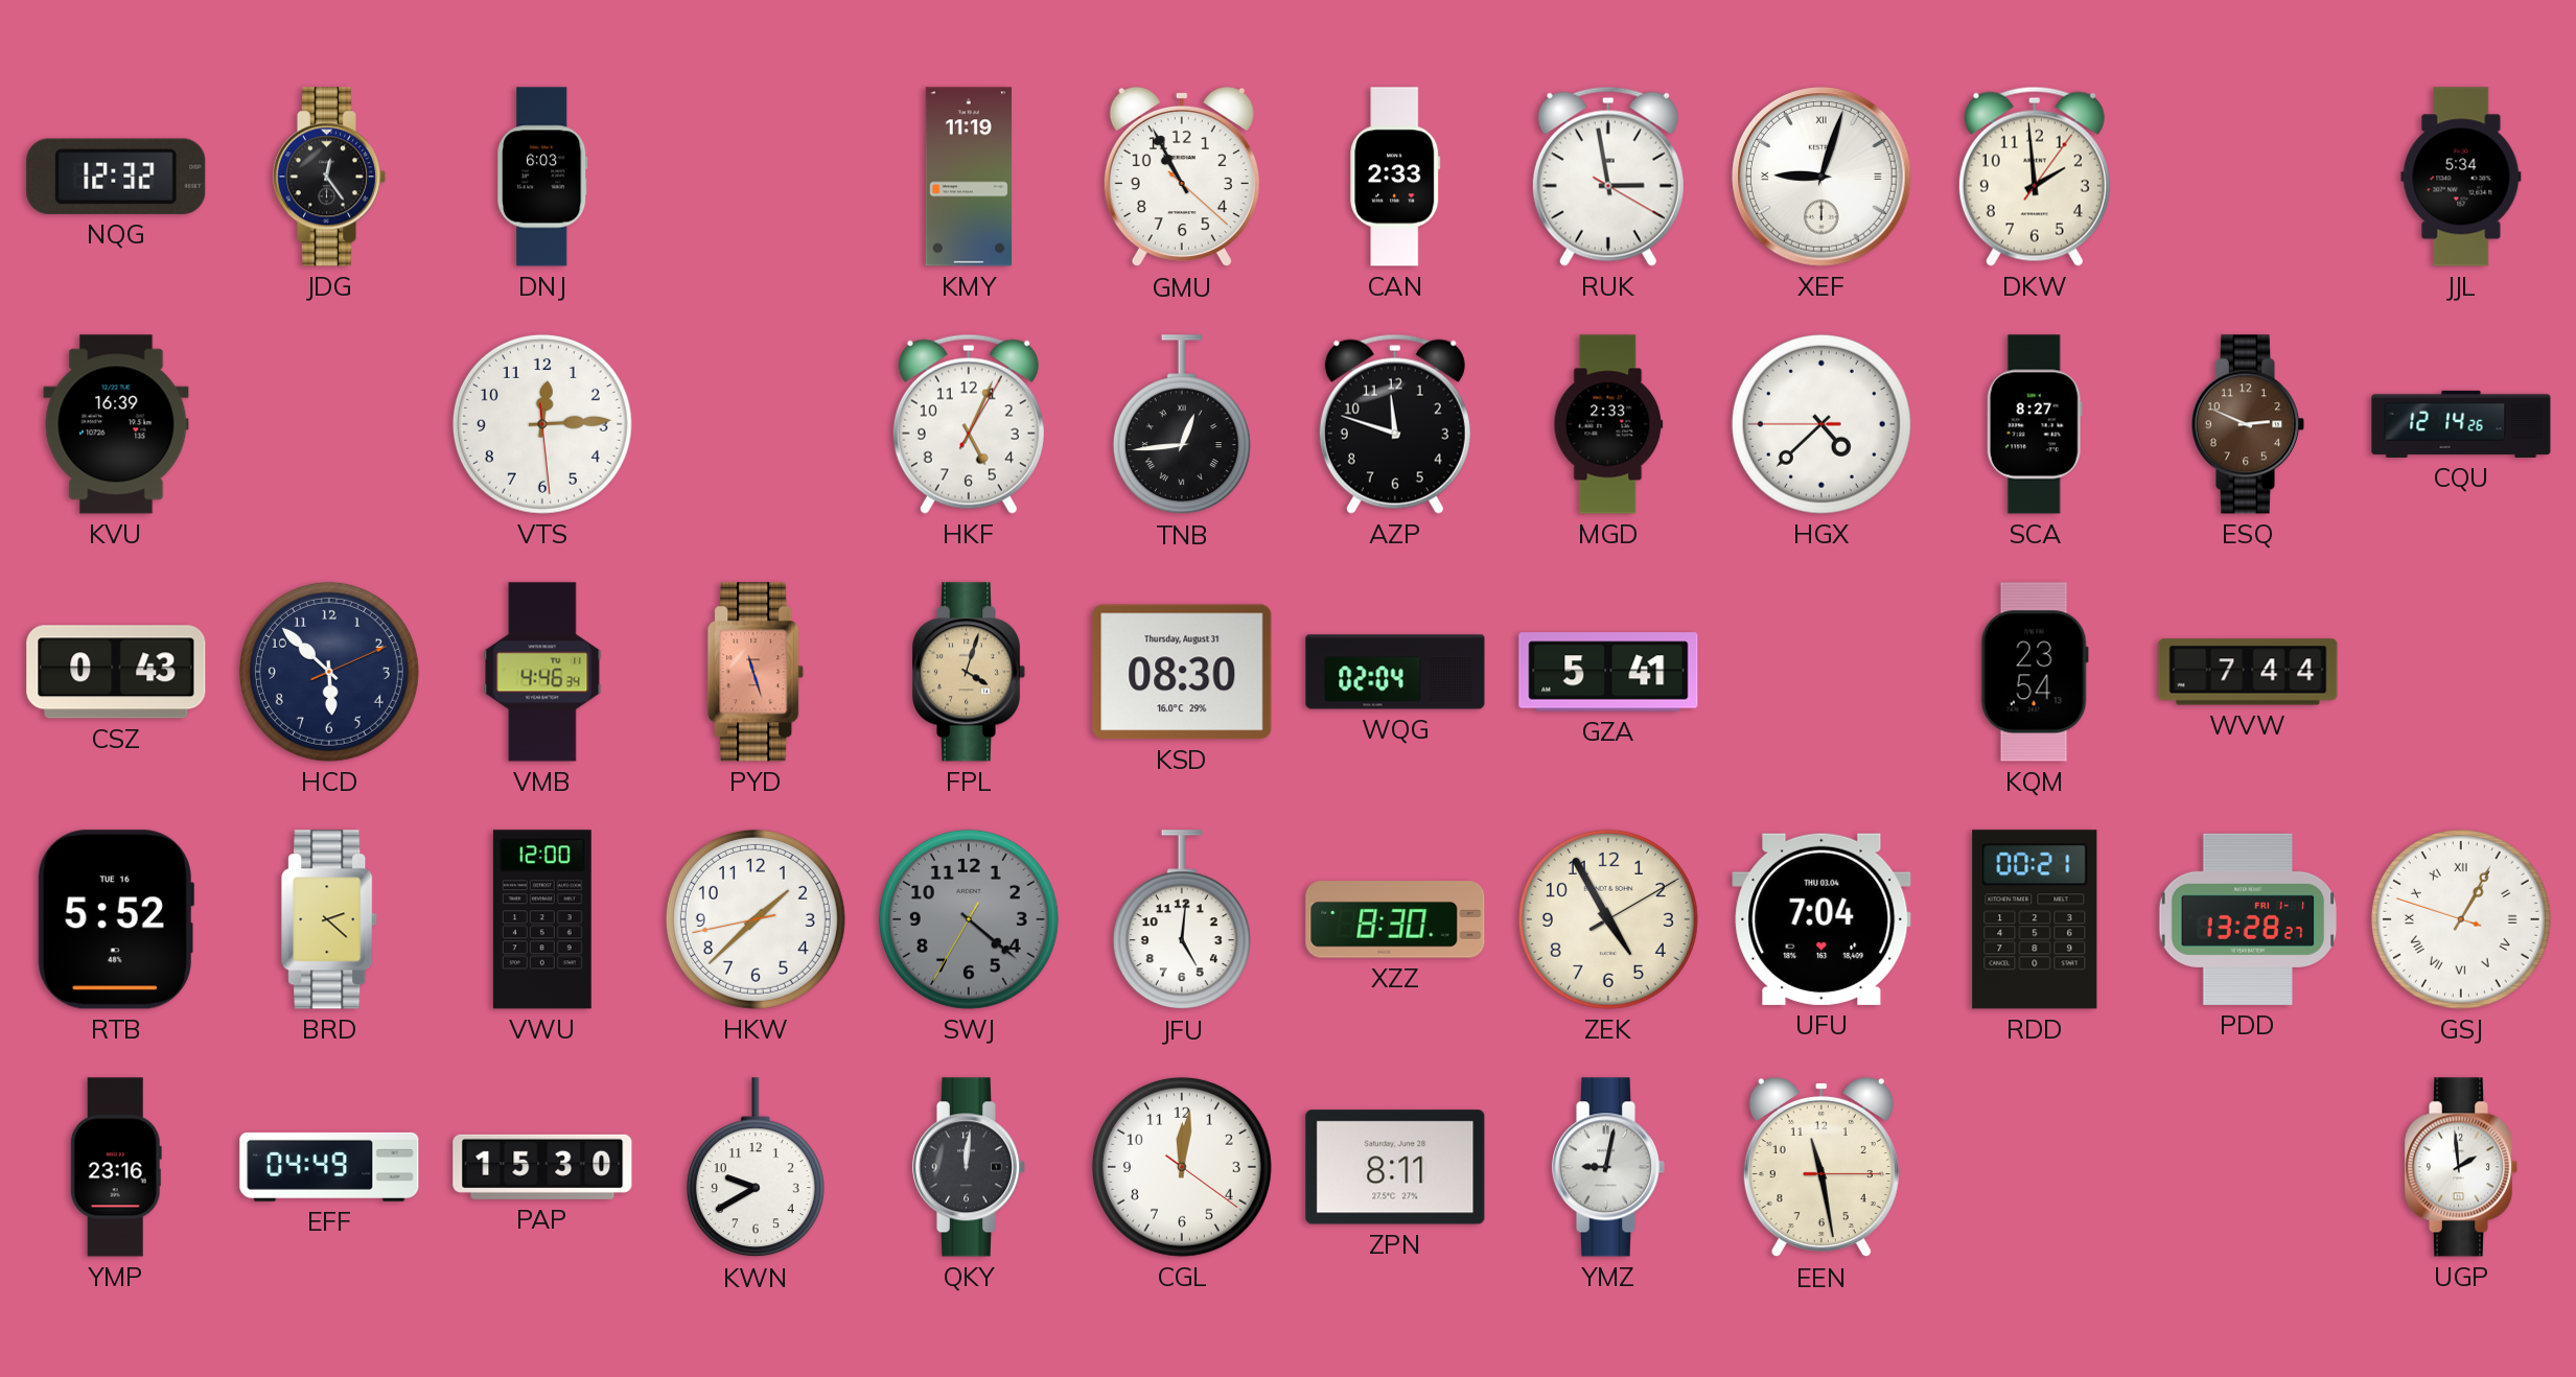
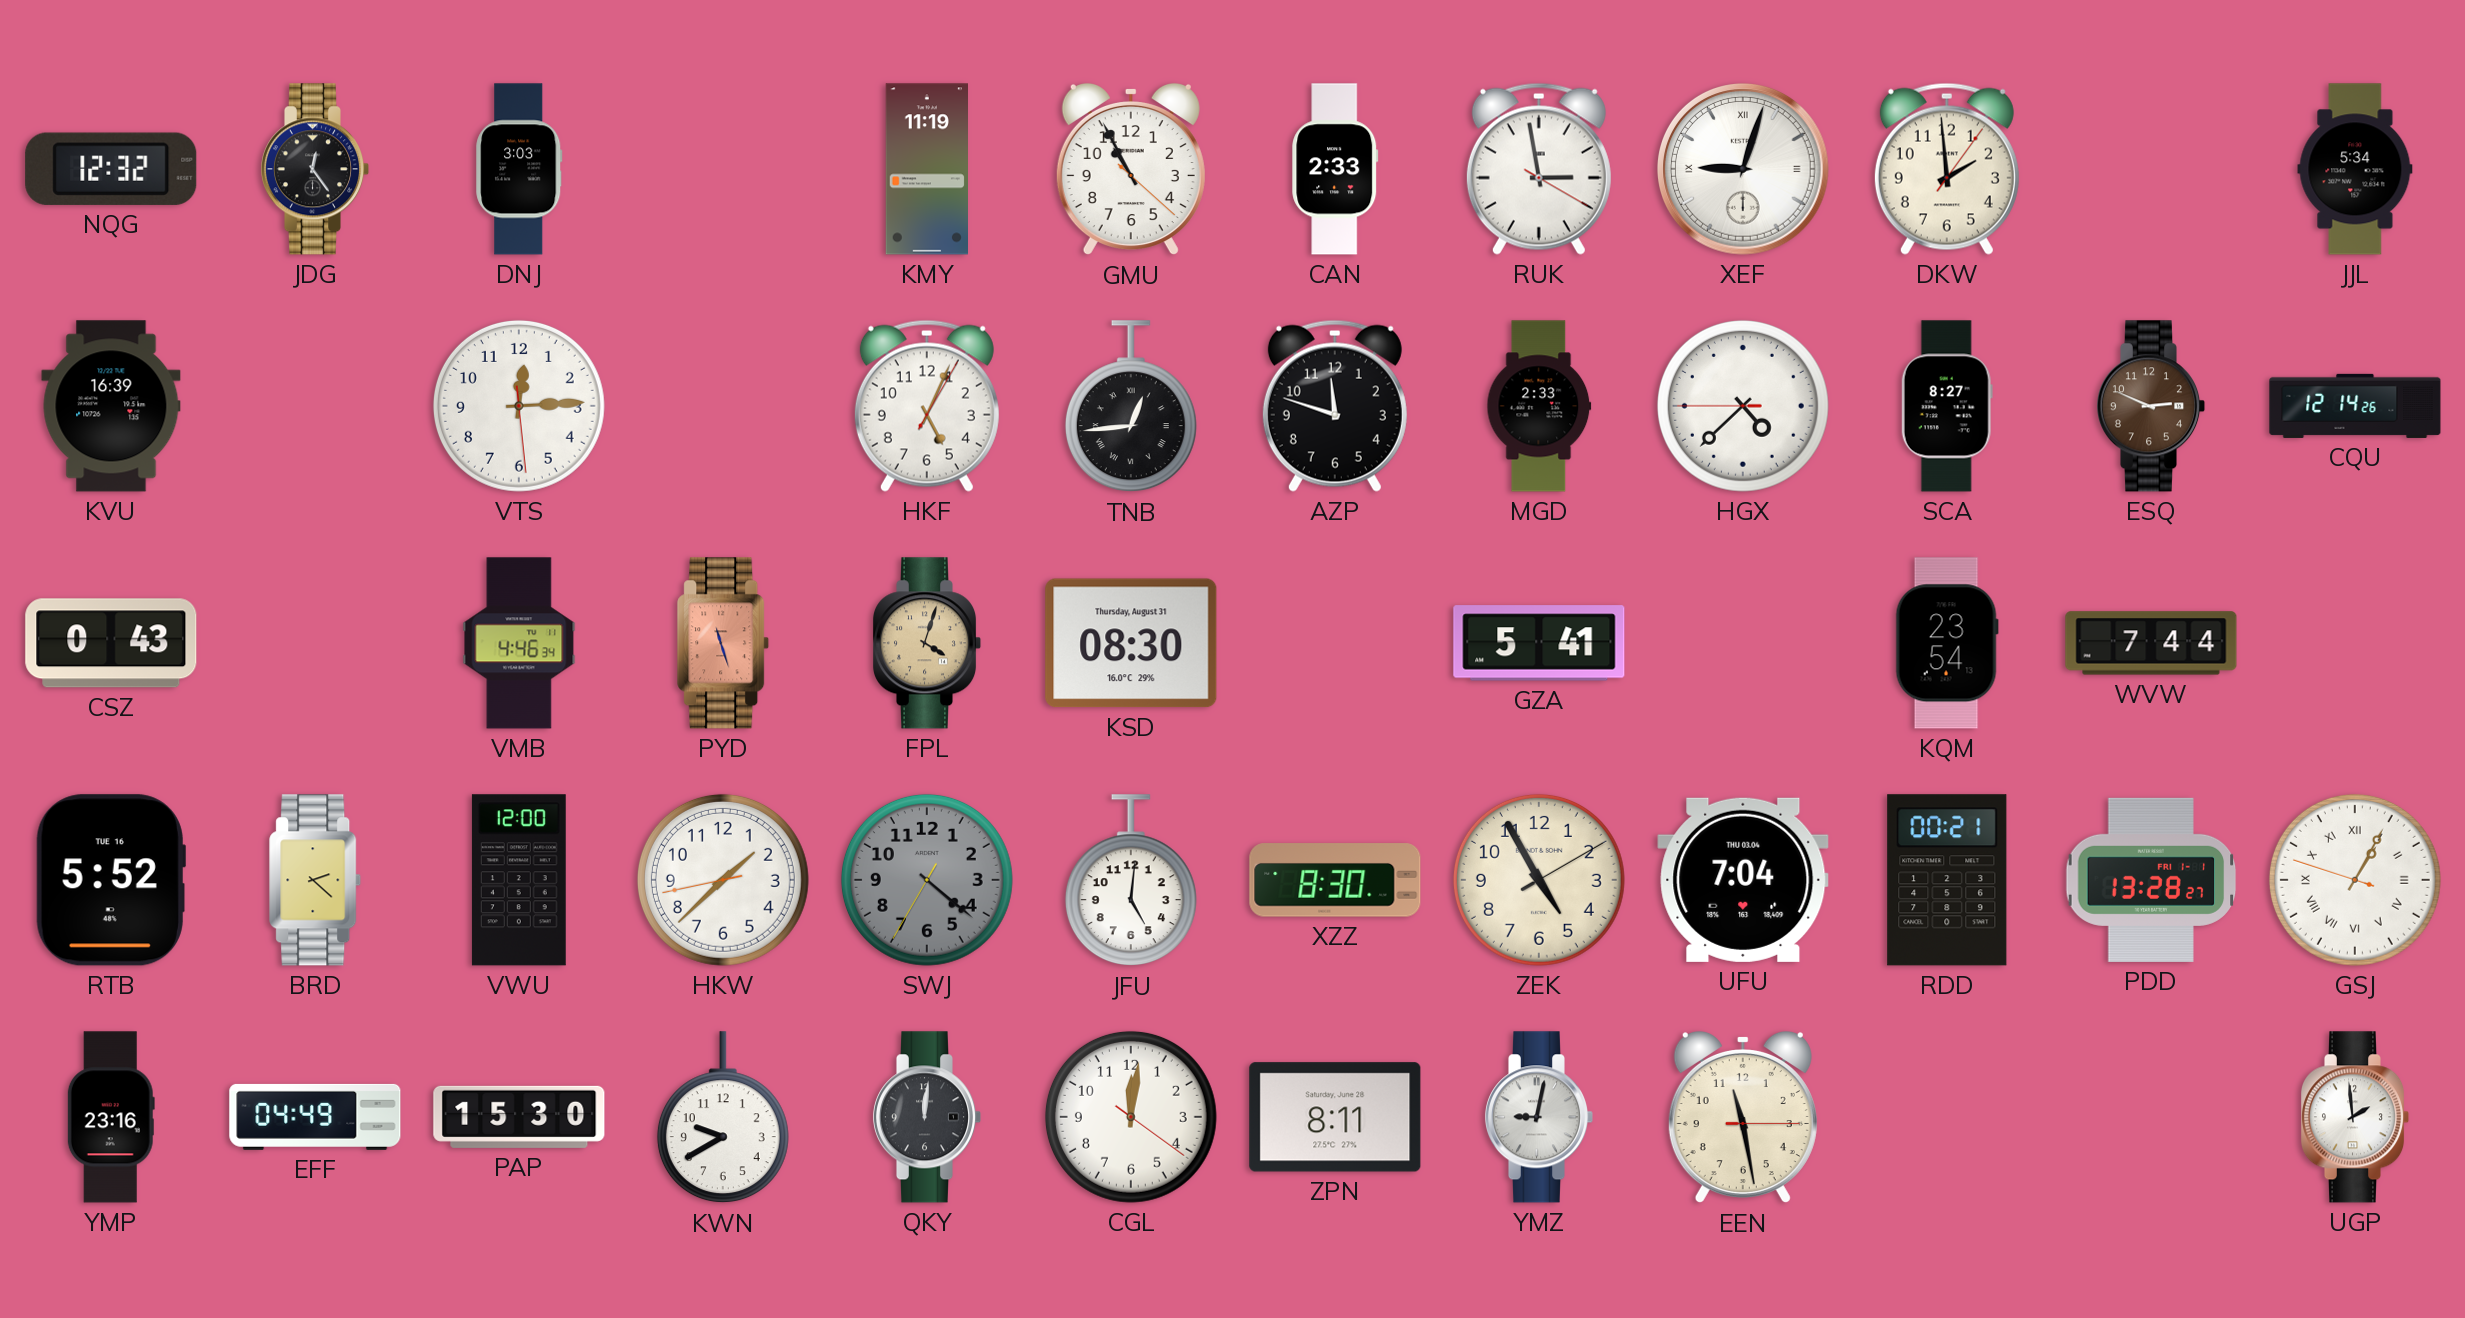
DNJ: 6:03 -> 3:03
HCD: 5:52 -> none
WQG: 02:04 -> none
